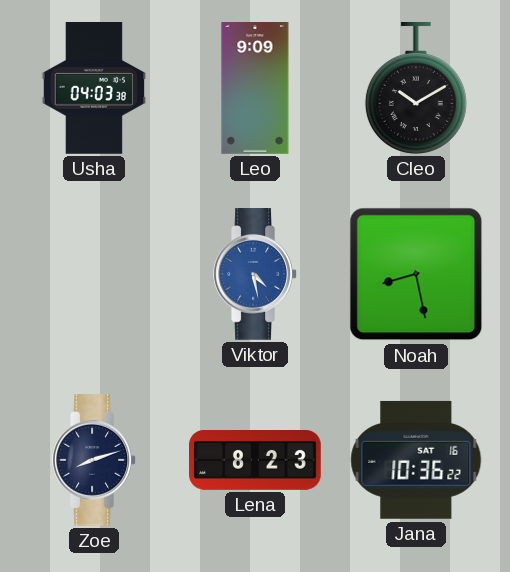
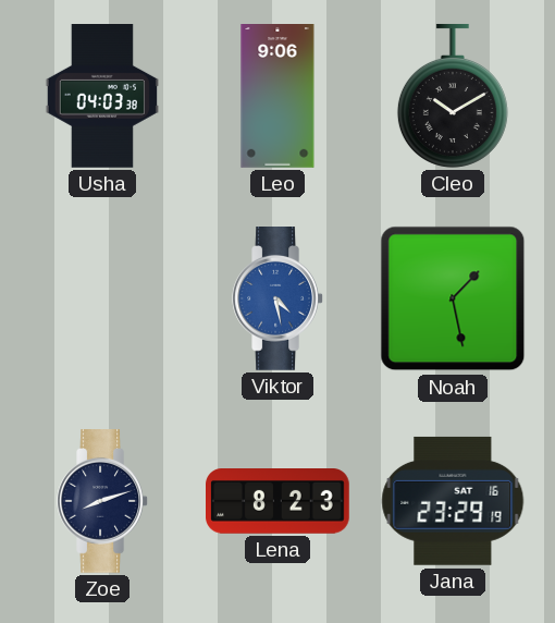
Leo: 9:09 -> 9:06
Noah: 8:28 -> 1:28
Jana: 10:36 -> 23:29
